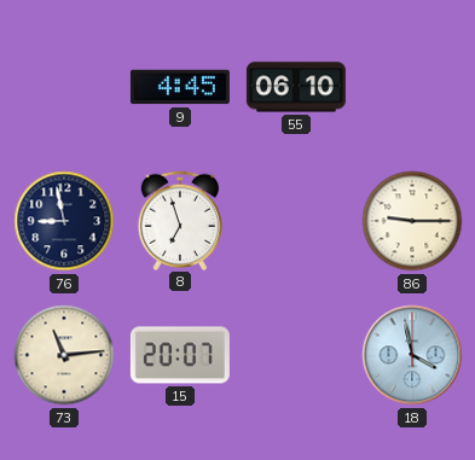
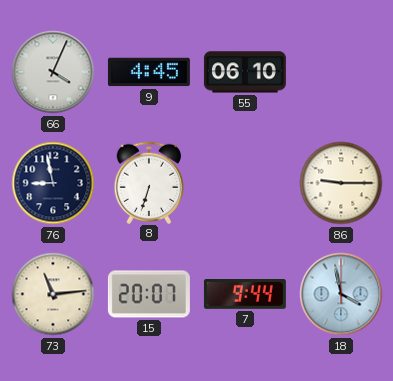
66: none -> 4:04
8: 6:57 -> 6:33
7: none -> 9:44
